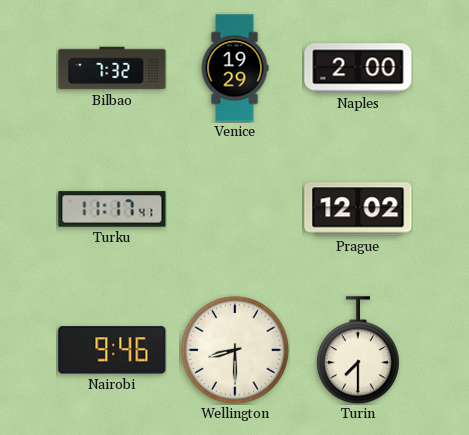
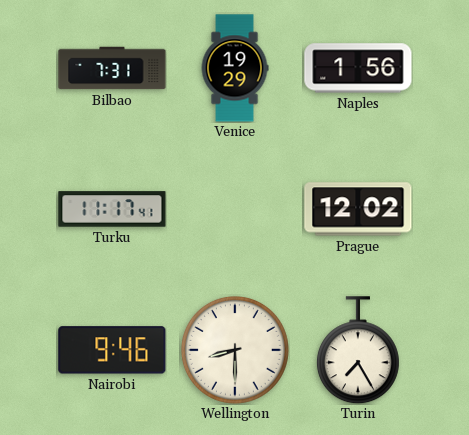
Bilbao: 7:32 -> 7:31
Naples: 2:00 -> 1:56
Turin: 7:30 -> 7:25
